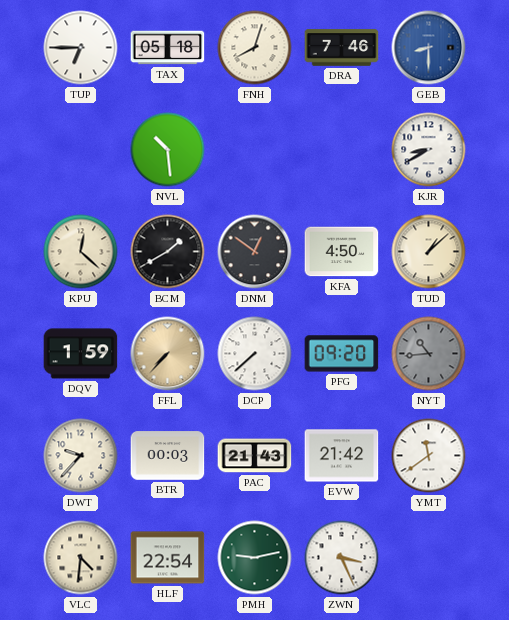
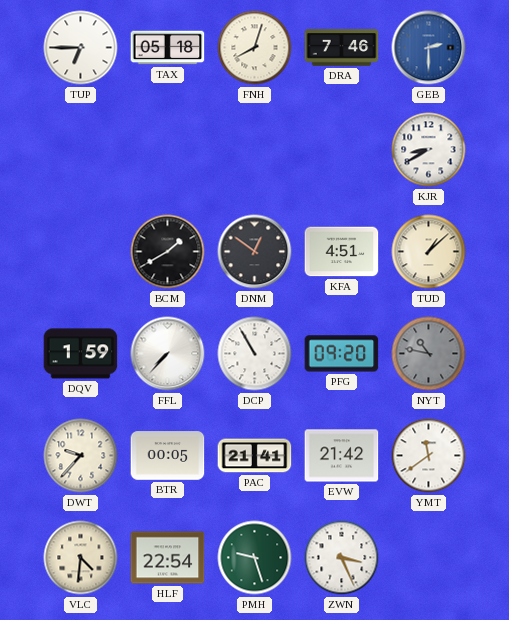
GEB: 8:30 -> 2:30
NVL: 10:29 -> none
KPU: 12:22 -> none
KFA: 4:50 -> 4:51
FFL dial: champagne -> white
DCP: 7:38 -> 10:55
NYT: 10:44 -> 10:47
BTR: 00:03 -> 00:05
PAC: 21:43 -> 21:41
PMH: 9:13 -> 9:27
